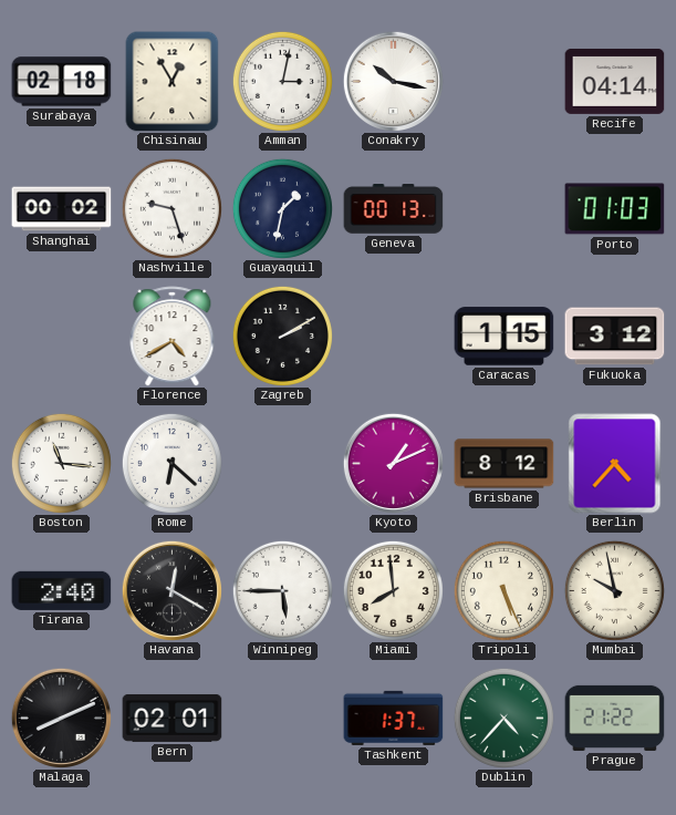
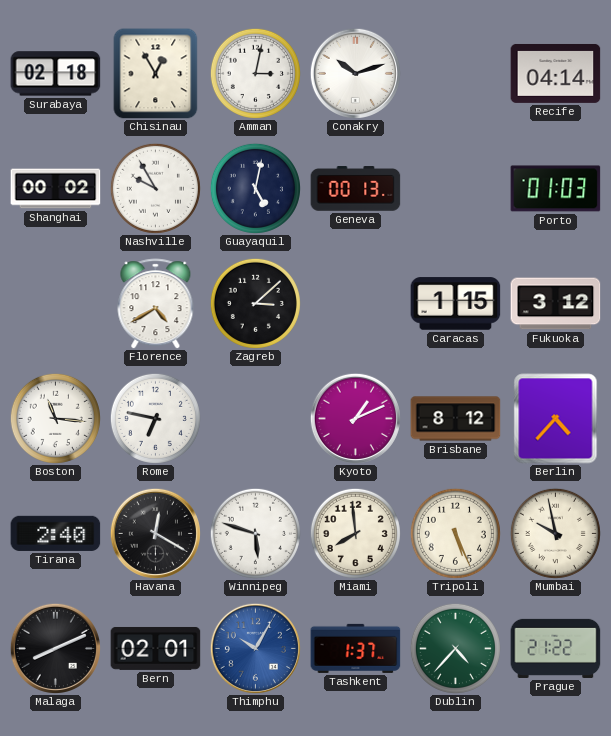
Conakry: 10:17 -> 10:12
Nashville: 9:27 -> 9:55
Guayaquil: 1:32 -> 5:02
Zagreb: 2:10 -> 3:08
Rome: 6:22 -> 6:47
Winnipeg: 5:45 -> 5:48
Thimphu: none -> 10:05
